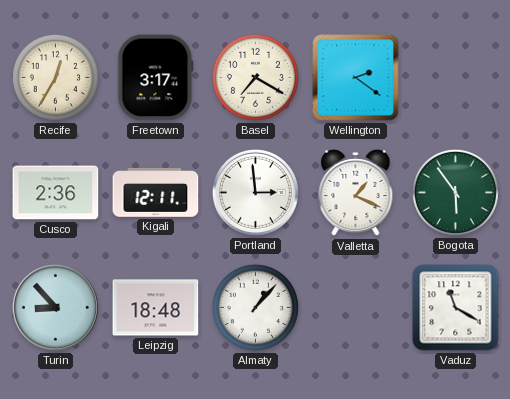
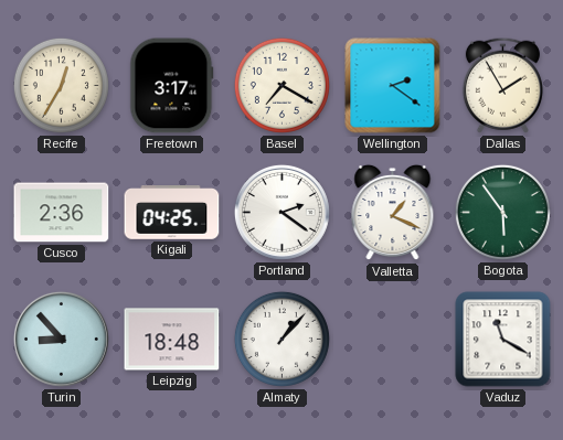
Dallas: none -> 1:55
Kigali: 12:11 -> 04:25
Portland: 2:59 -> 2:21
